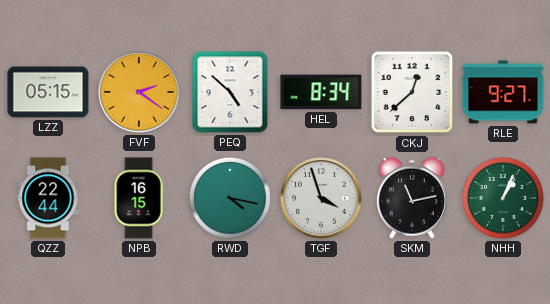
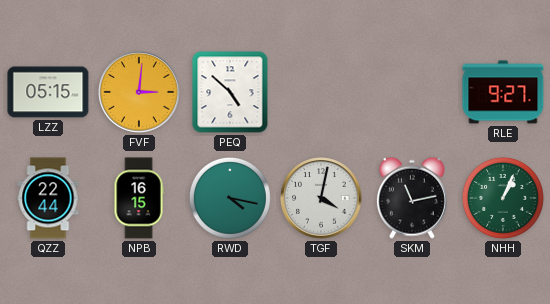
FVF: 2:21 -> 3:01
HEL: 8:34 -> none
CKJ: 12:38 -> none
TGF: 3:57 -> 4:02
